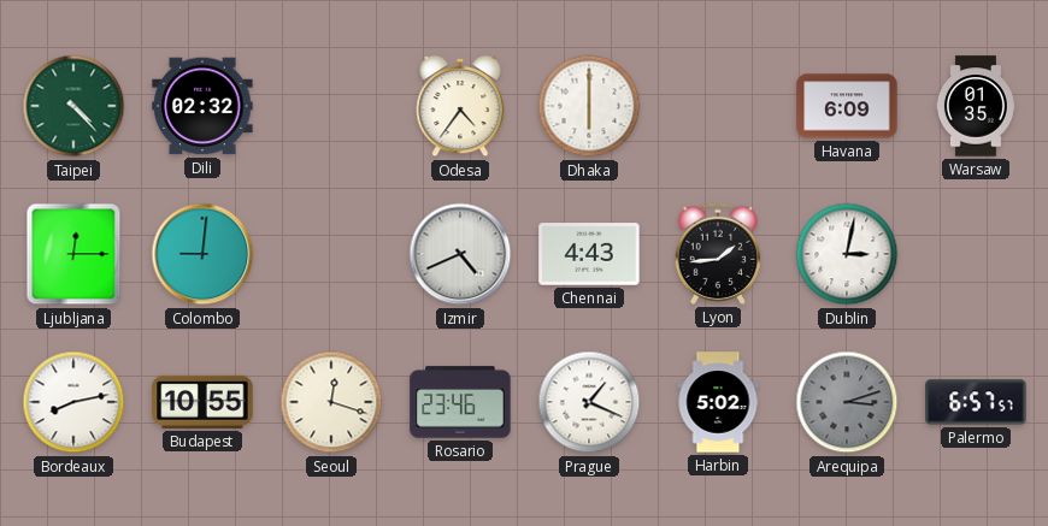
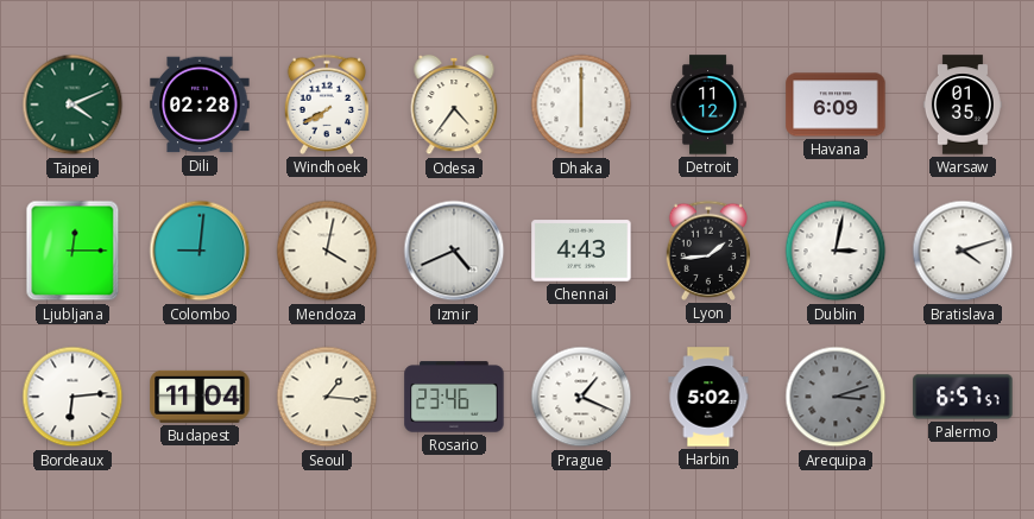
Taipei: 4:23 -> 4:11
Dili: 02:32 -> 02:28
Windhoek: none -> 7:40
Detroit: none -> 11:12
Mendoza: none -> 4:02
Bratislava: none -> 4:12
Bordeaux: 8:13 -> 6:14
Budapest: 10:55 -> 11:04
Seoul: 12:18 -> 1:16
